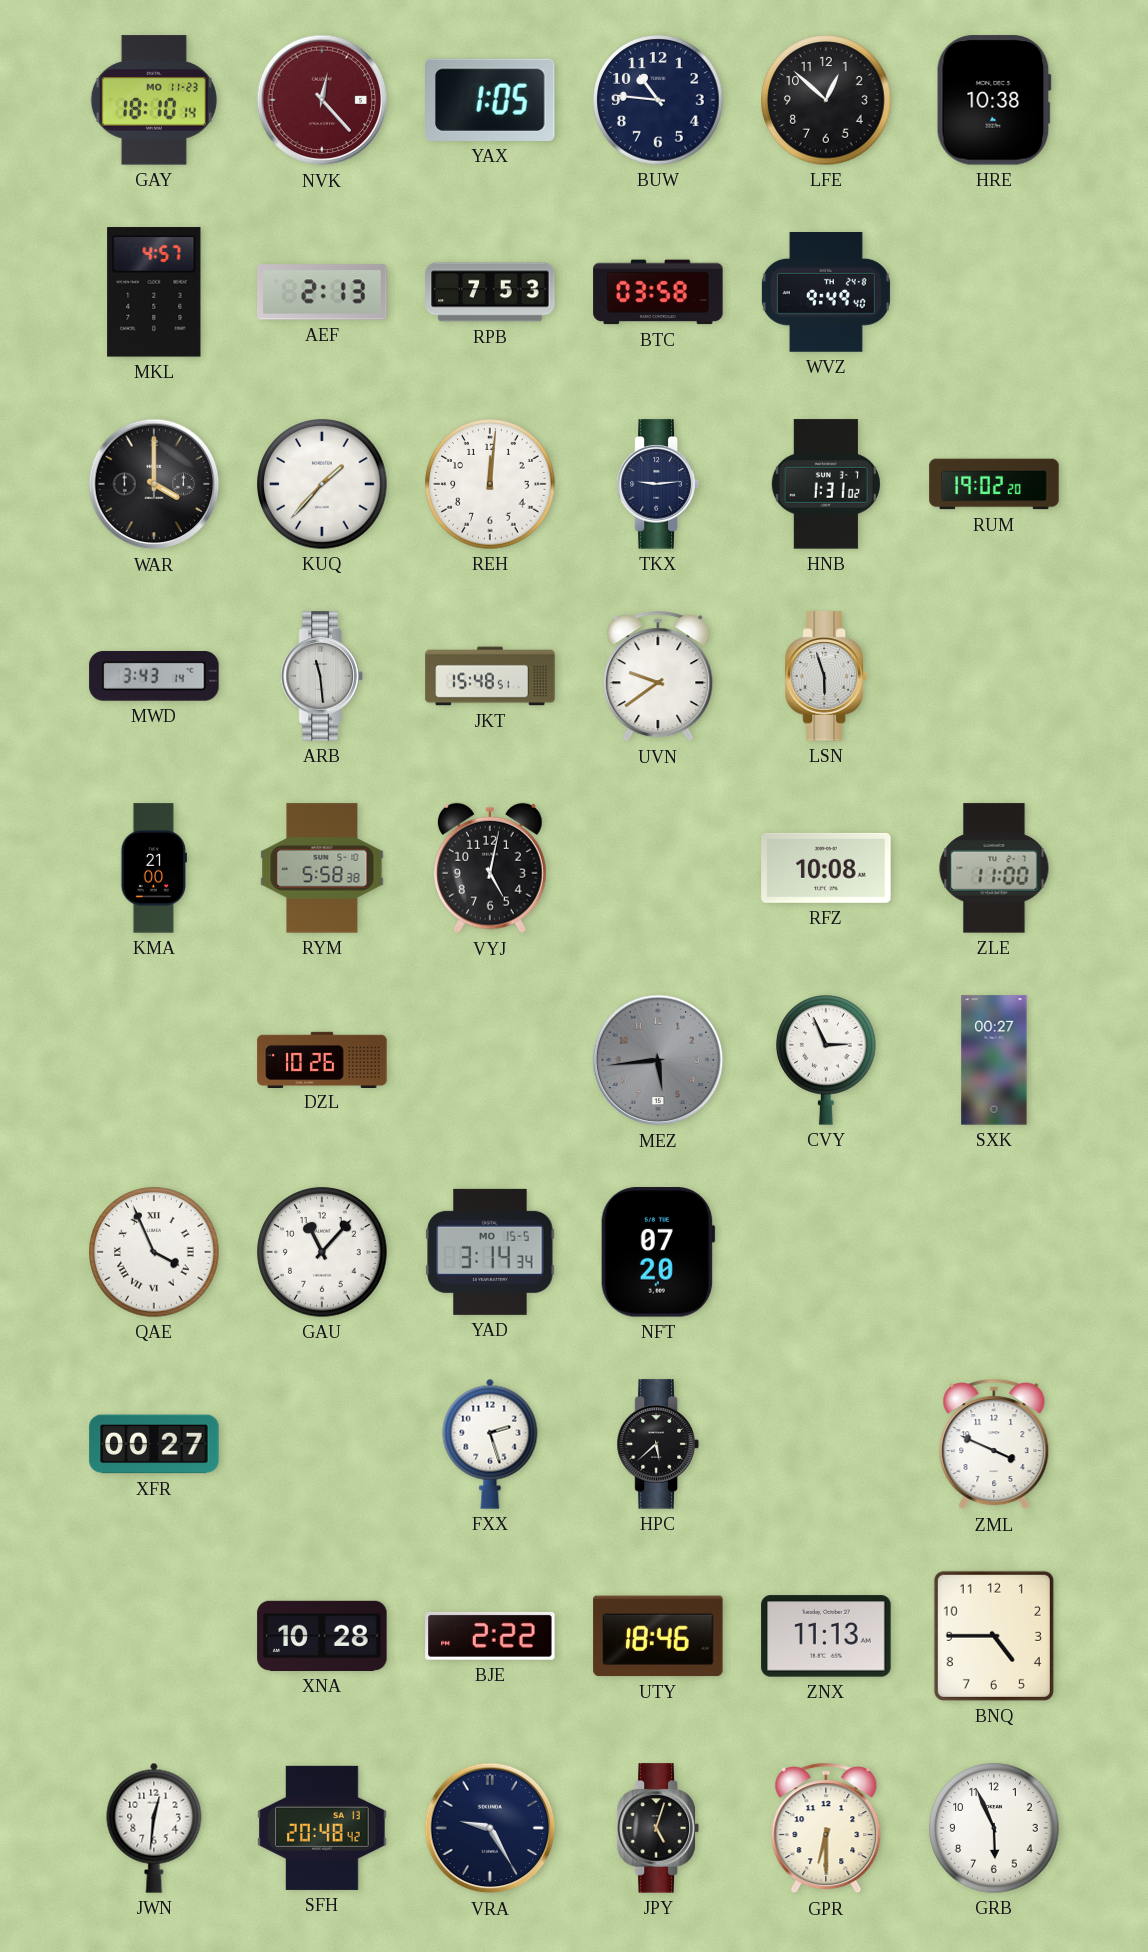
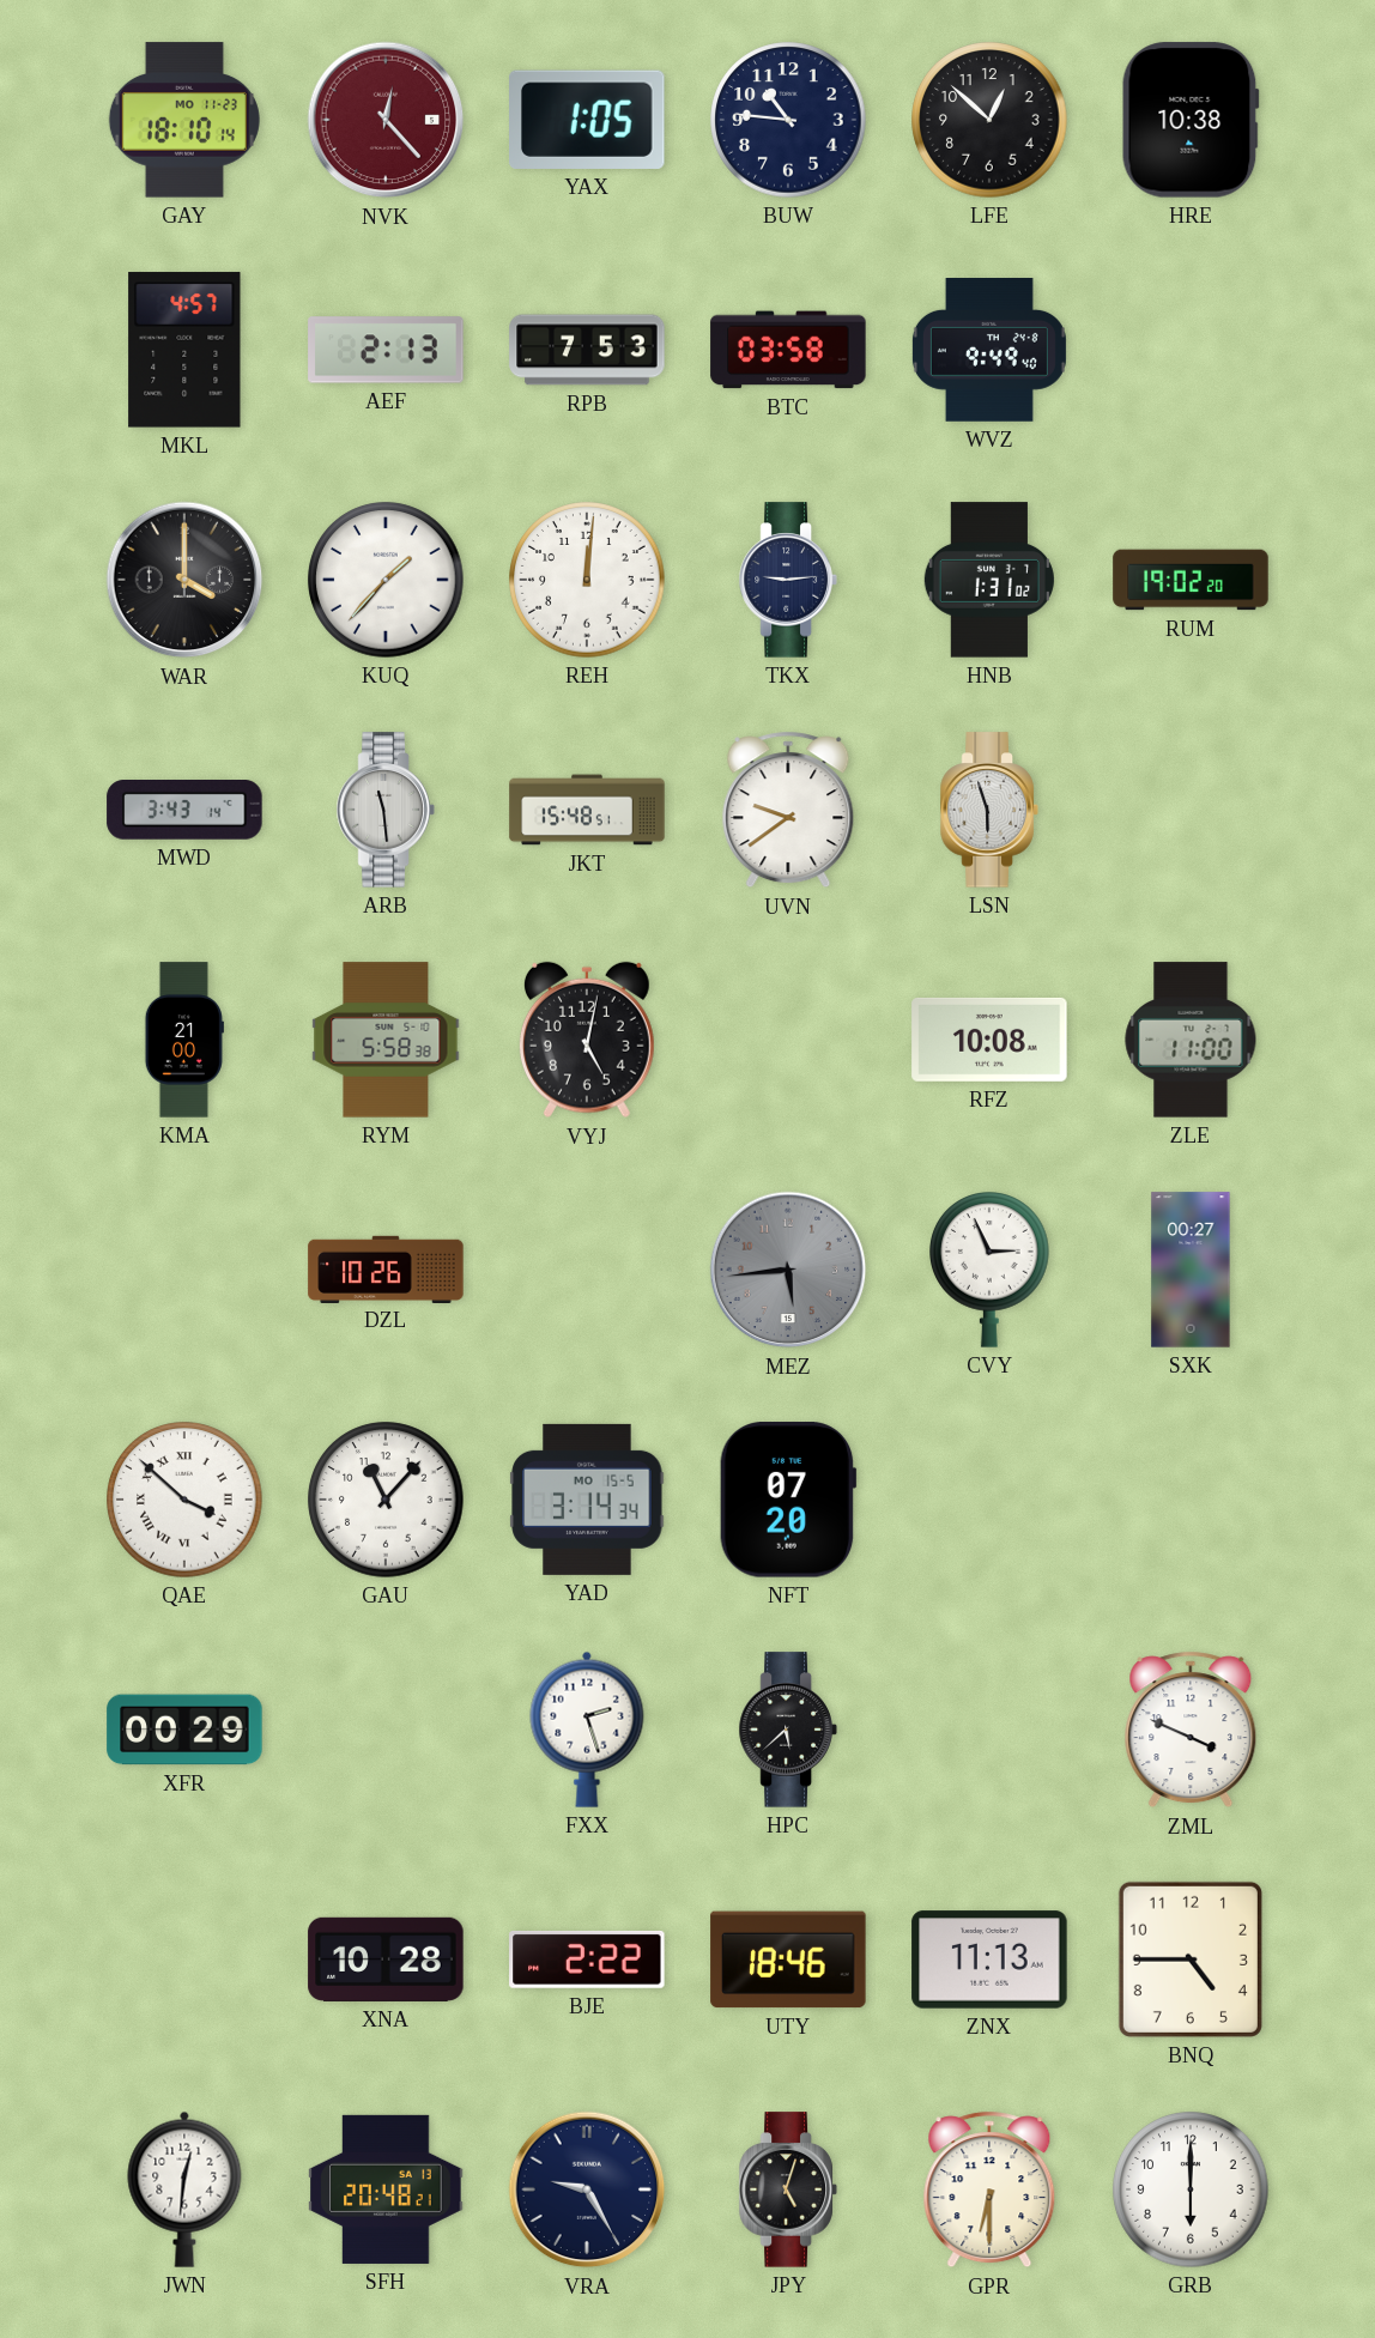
QAE: 3:56 -> 3:52
XFR: 00:27 -> 00:29
SFH: 20:48:42 -> 20:48:21
GRB: 5:56 -> 6:00
